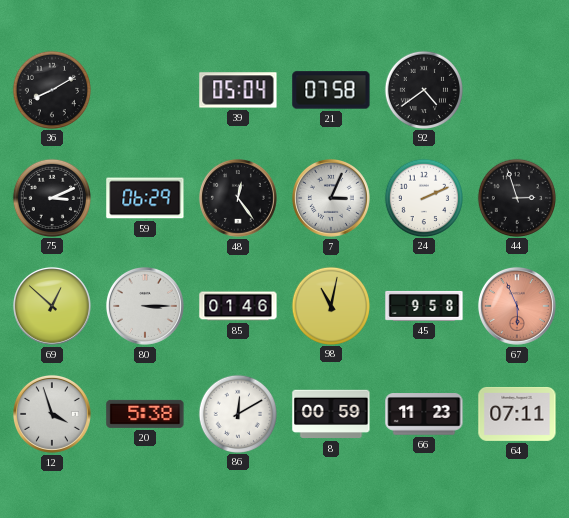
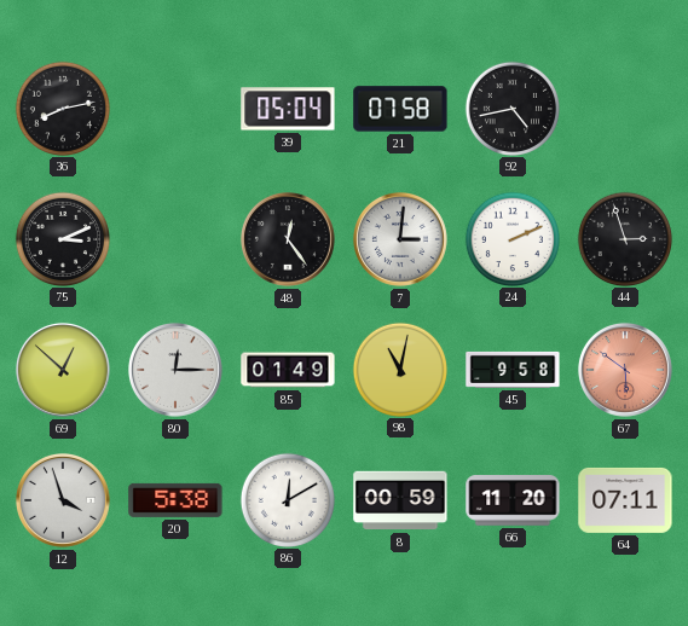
36: 8:10 -> 8:13
92: 4:39 -> 4:43
59: 06:29 -> none
7: 3:04 -> 3:01
80: 3:15 -> 12:15
85: 01:46 -> 01:49
67: 5:56 -> 5:51
66: 11:23 -> 11:20
